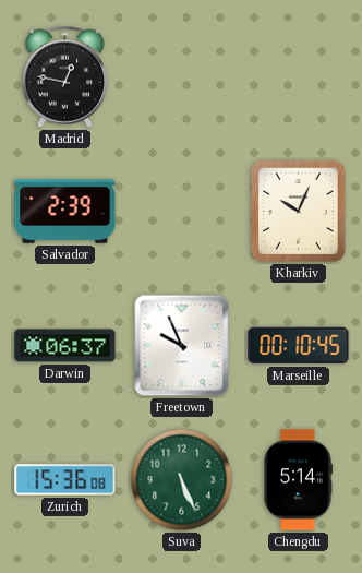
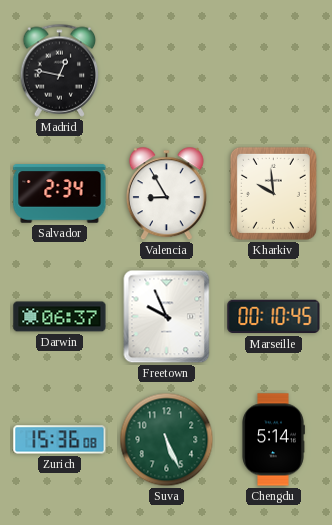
Salvador: 2:39 -> 2:34
Valencia: none -> 8:55
Kharkiv: 10:04 -> 9:59
